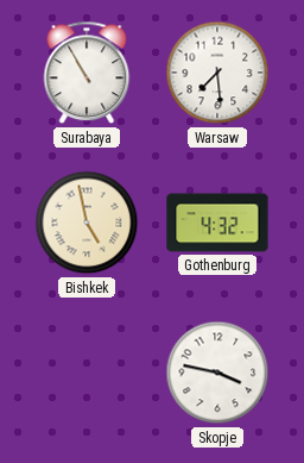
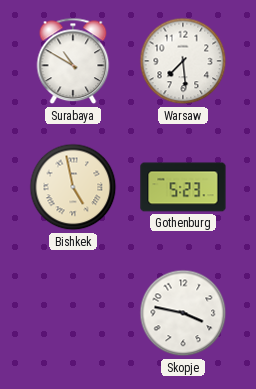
Surabaya: 10:55 -> 10:50
Gothenburg: 4:32 -> 5:23
